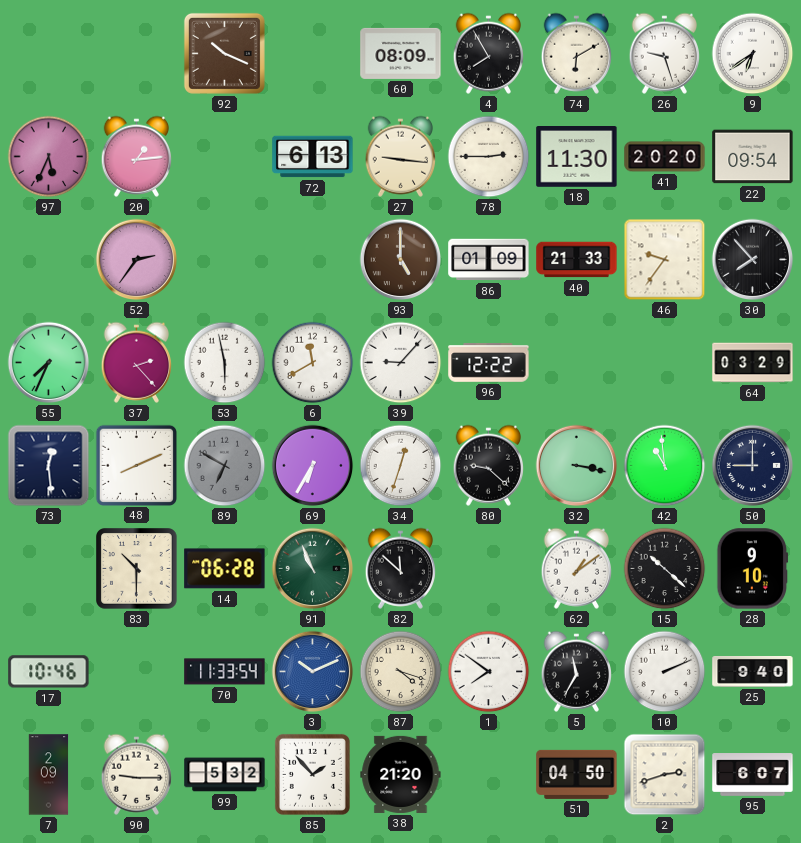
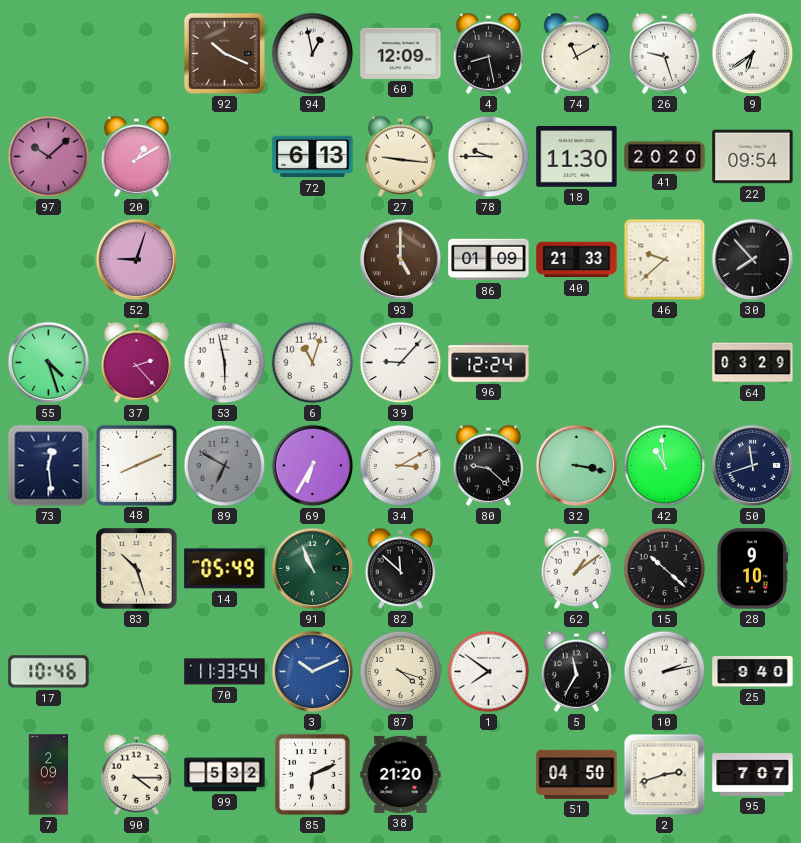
94: none -> 12:58
60: 08:09 -> 12:09
4: 7:55 -> 8:28
74: 6:10 -> 11:10
97: 5:34 -> 10:08
20: 1:14 -> 1:10
78: 2:45 -> 9:45
52: 2:36 -> 9:03
46: 9:36 -> 9:38
55: 7:34 -> 4:27
6: 11:40 -> 11:03
96: 12:22 -> 12:24
34: 12:33 -> 3:10
50: 9:00 -> 11:42
83: 10:30 -> 10:27
14: 06:28 -> 05:49
10: 2:11 -> 2:13
90: 9:15 -> 4:15
85: 1:53 -> 6:11
95: 6:07 -> 7:07
